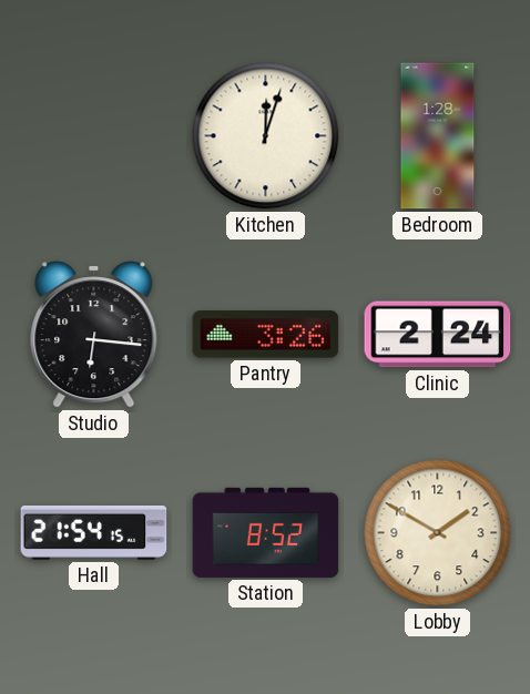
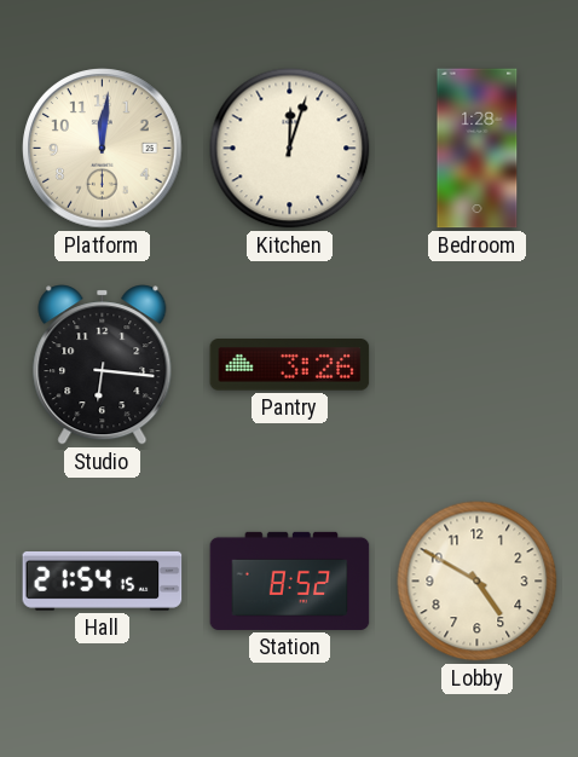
Platform: none -> 12:01
Clinic: 2:24 -> none
Lobby: 1:50 -> 4:50
